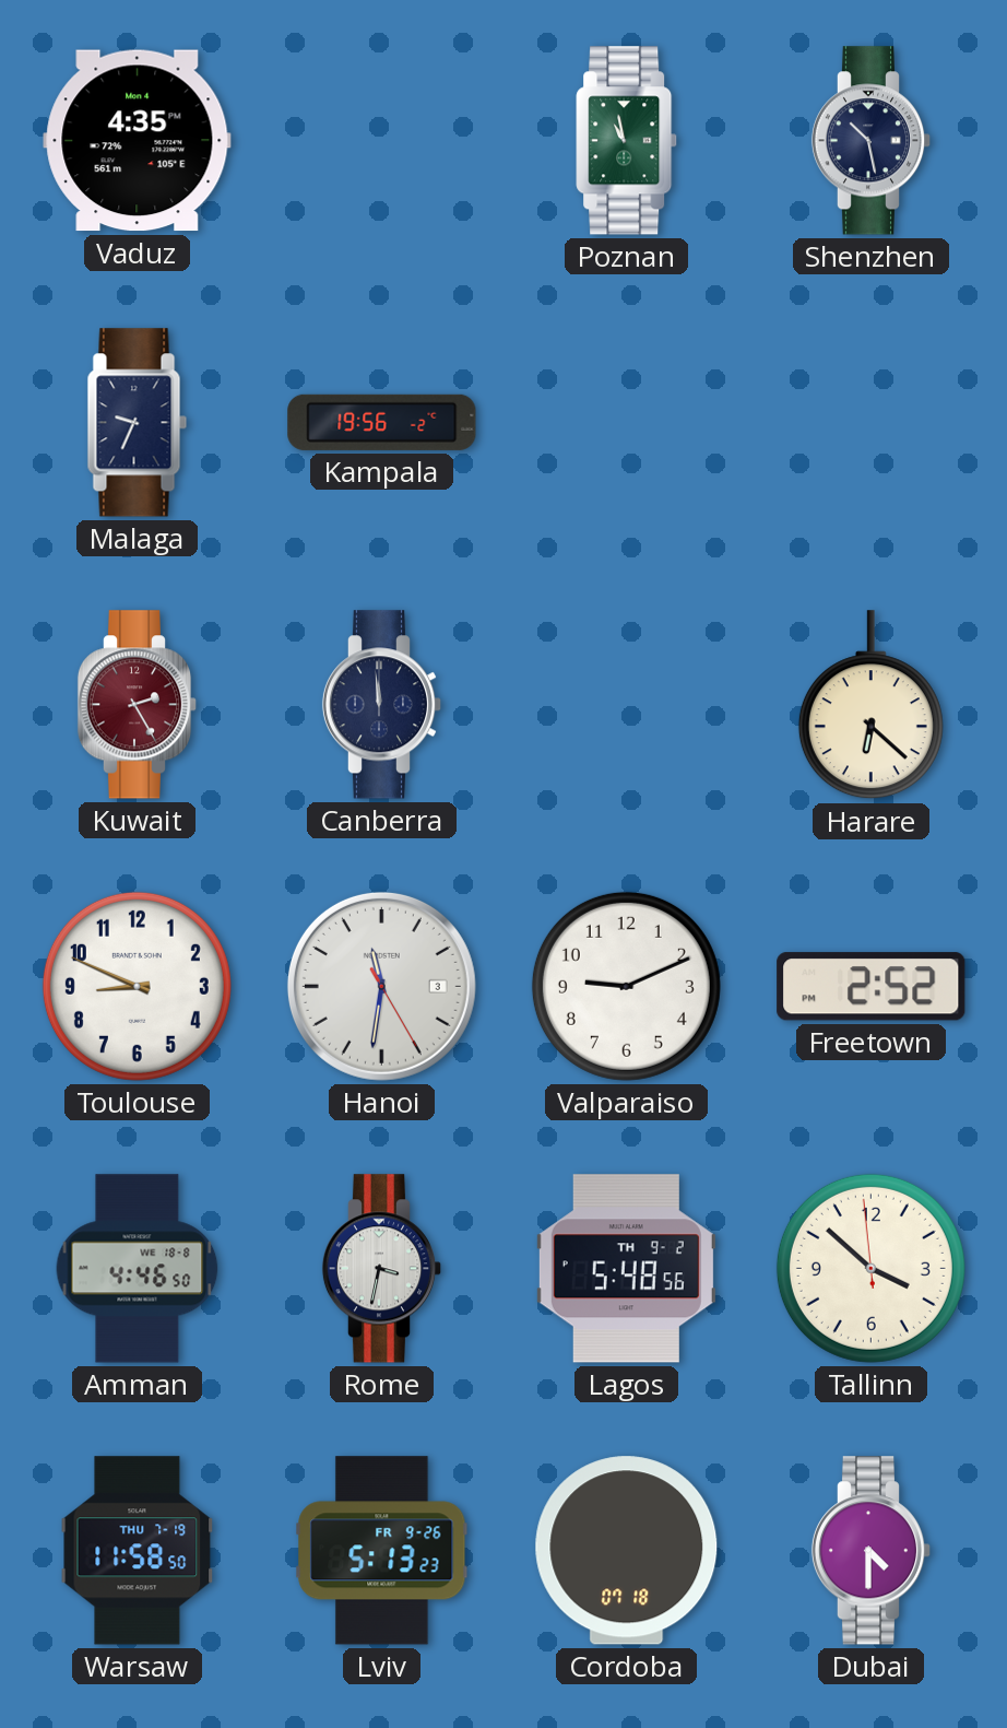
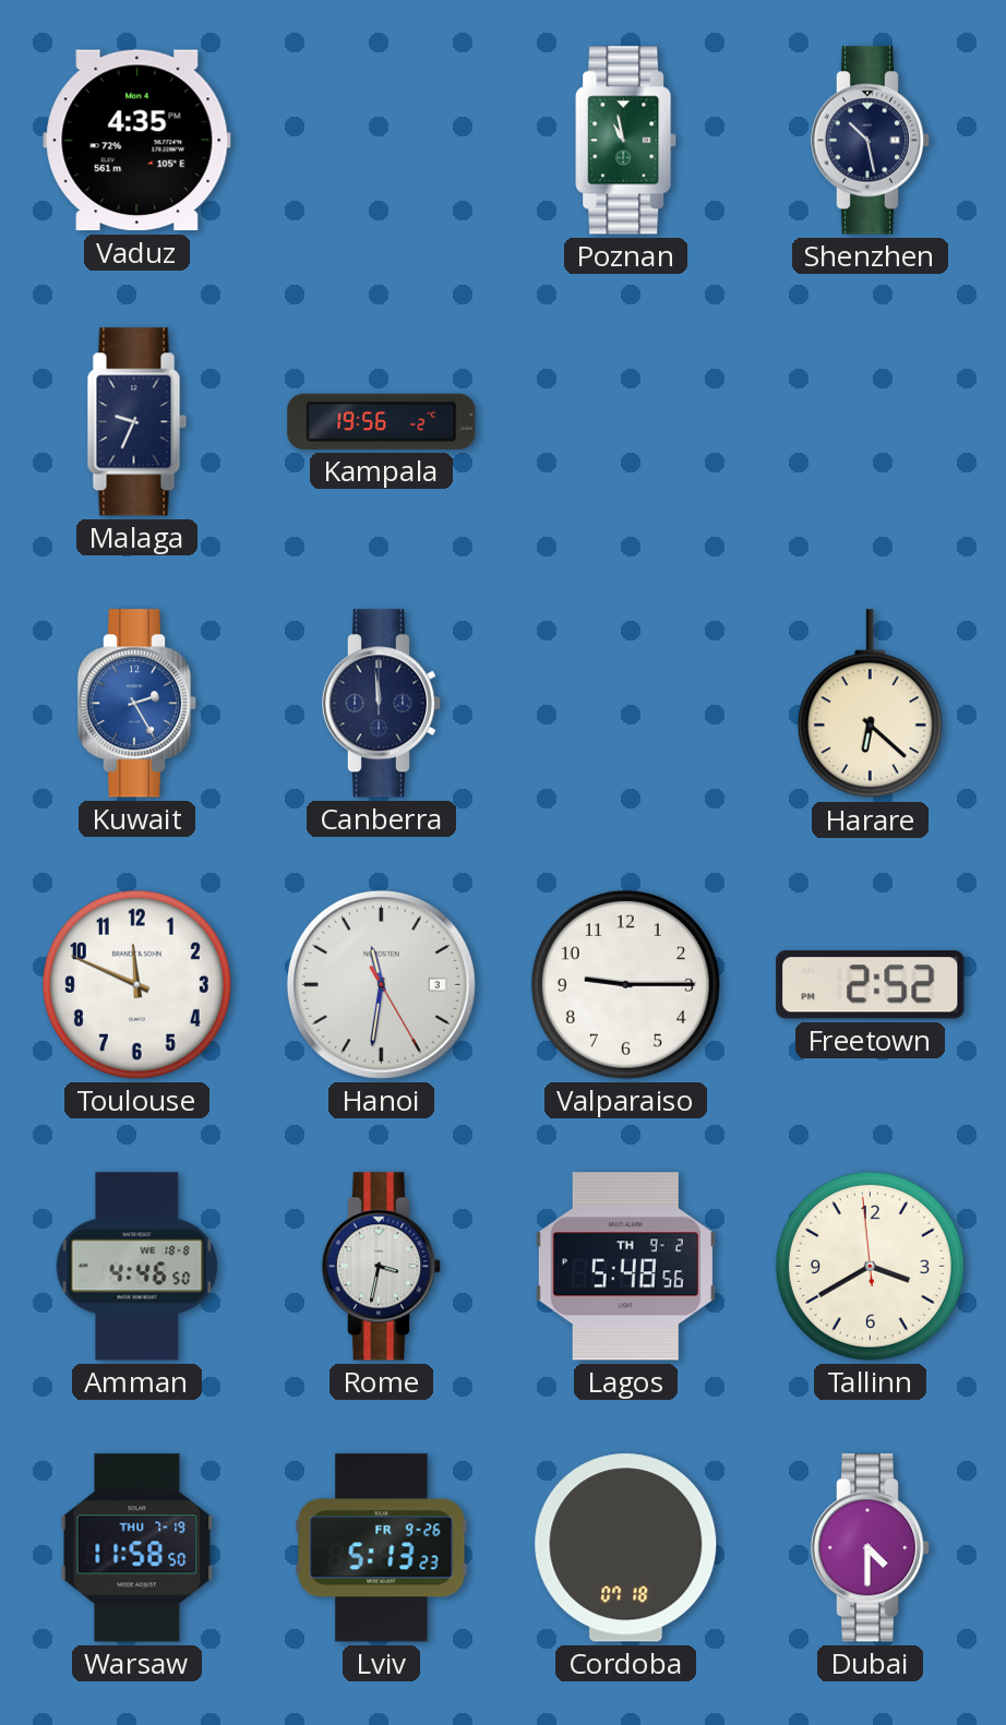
Kuwait dial: burgundy -> blue
Toulouse: 8:49 -> 11:49
Valparaiso: 9:11 -> 9:15
Tallinn: 3:51 -> 3:39
